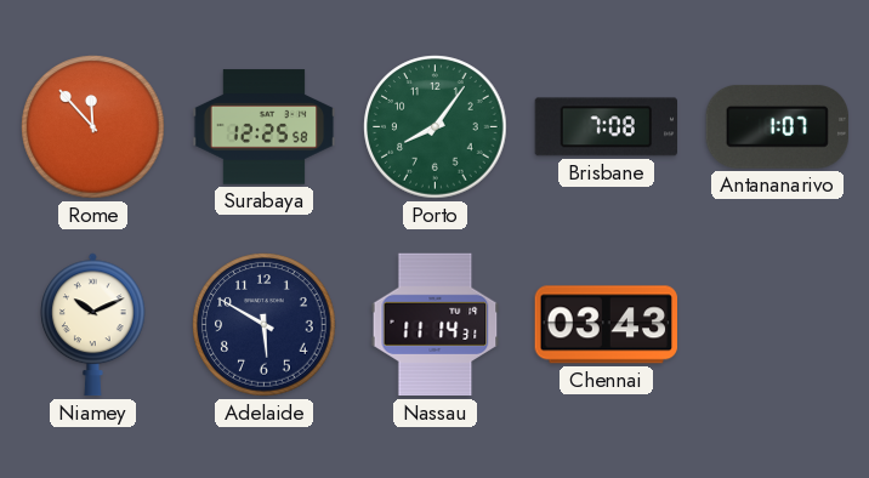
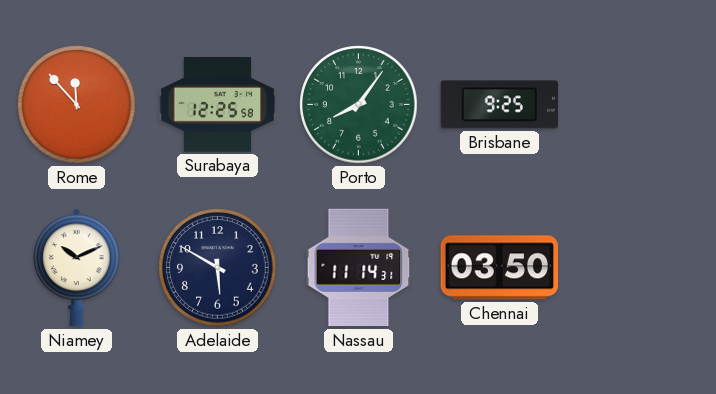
Brisbane: 7:08 -> 9:25
Antananarivo: 1:07 -> none
Chennai: 03:43 -> 03:50
